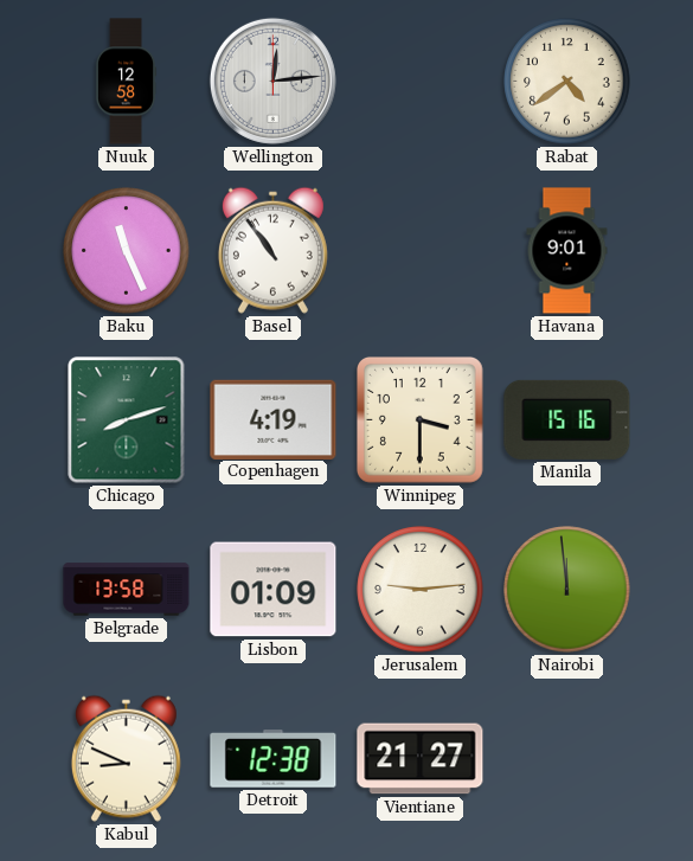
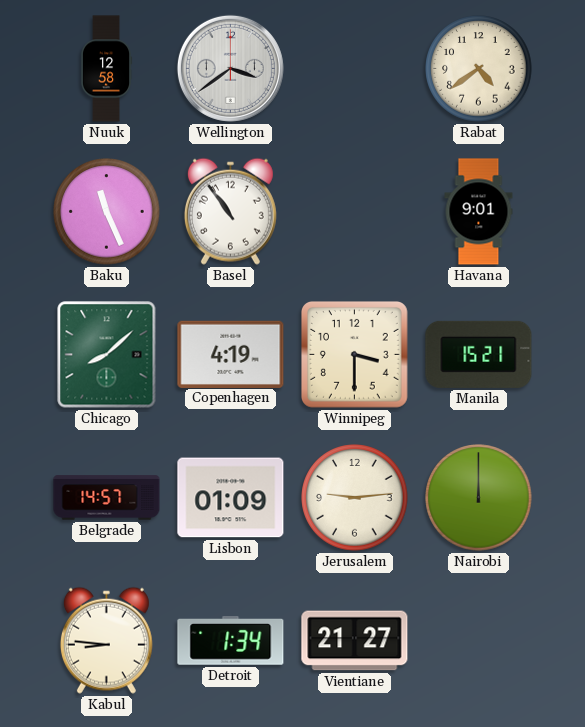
Wellington: 12:14 -> 3:39
Chicago: 8:12 -> 8:08
Manila: 15:16 -> 15:21
Belgrade: 13:58 -> 14:57
Nairobi: 11:59 -> 12:00
Kabul: 8:49 -> 8:46
Detroit: 12:38 -> 1:34
